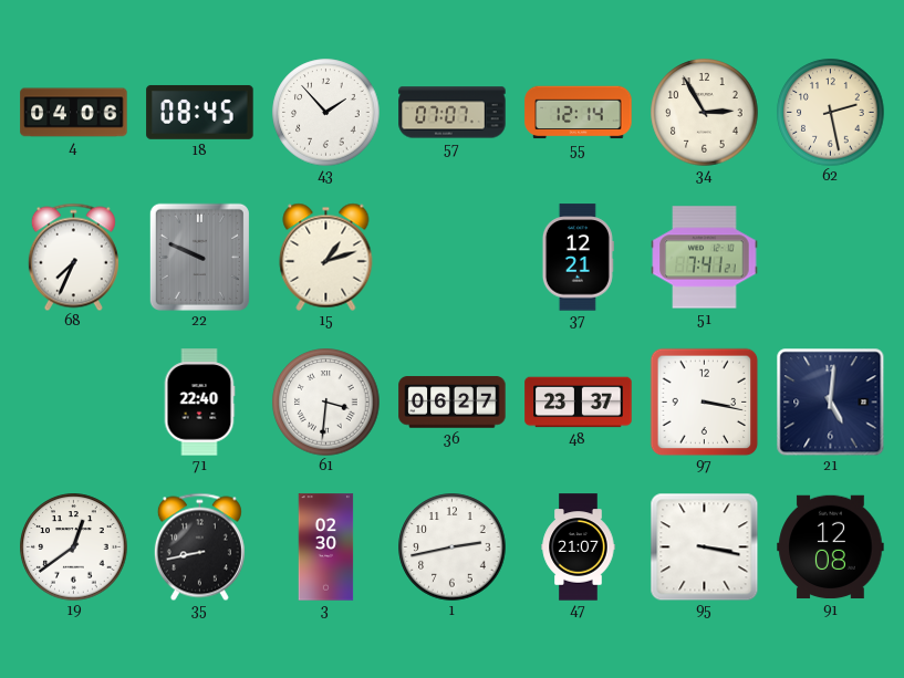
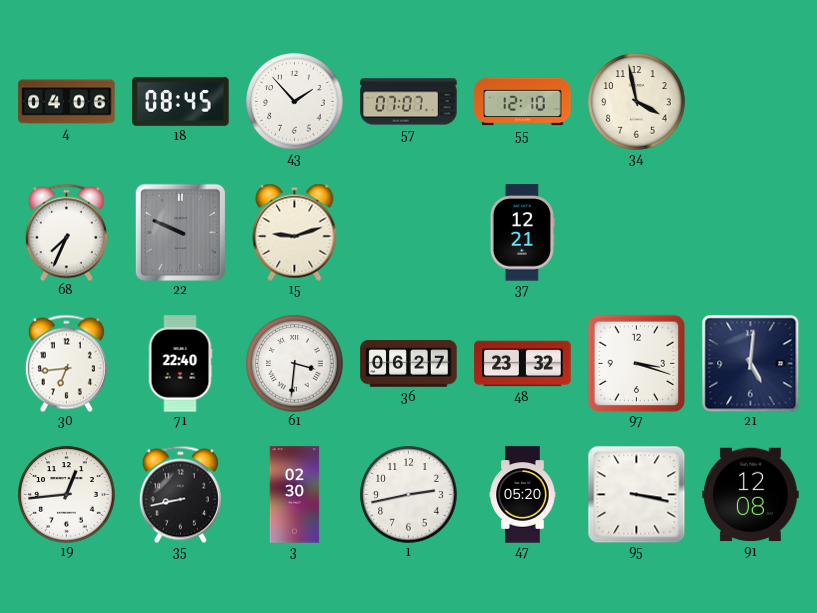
55: 12:14 -> 12:10
34: 2:55 -> 3:58
62: 2:28 -> none
15: 1:12 -> 9:12
51: 7:41 -> none
30: none -> 6:44
48: 23:37 -> 23:32
97: 3:17 -> 3:18
19: 12:39 -> 12:44
47: 21:07 -> 05:20
